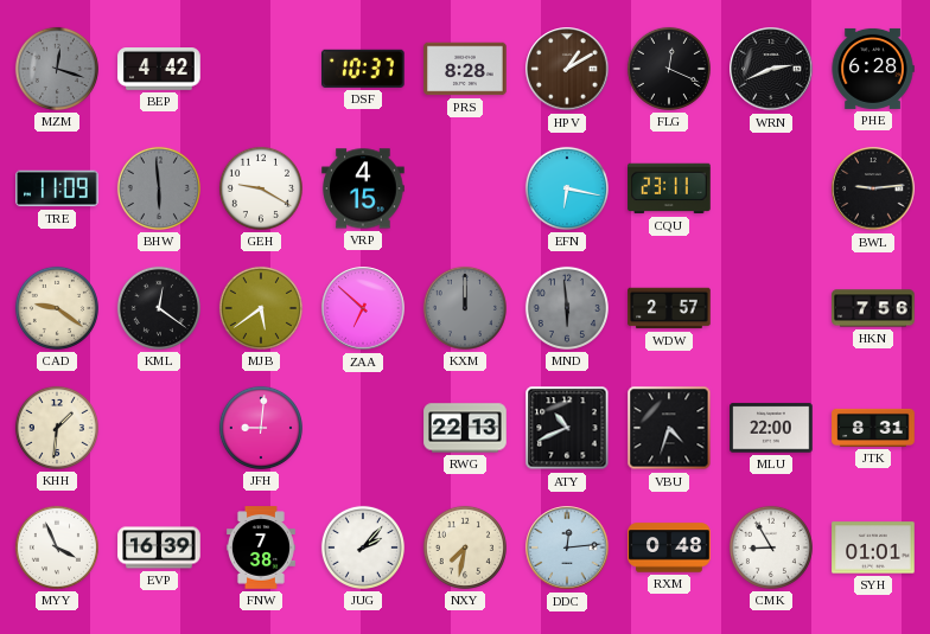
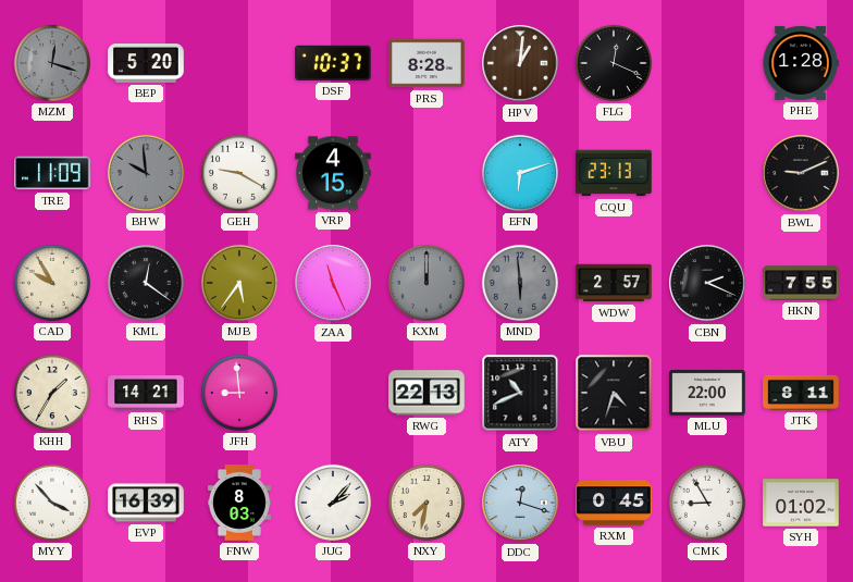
BEP: 4:42 -> 5:20
HPV: 1:10 -> 1:01
WRN: 2:41 -> none
PHE: 6:28 -> 1:28
BHW: 5:59 -> 9:59
EFN: 6:17 -> 6:12
CQU: 23:11 -> 23:13
BWL: 9:14 -> 9:11
CAD: 9:21 -> 9:55
MJB: 5:39 -> 5:36
ZAA: 6:52 -> 11:26
CBN: none -> 2:19
HKN: 7:56 -> 7:55
KHH: 1:31 -> 1:35
RHS: none -> 14:21
JFH: 9:01 -> 8:59
JTK: 8:31 -> 8:11
MYY: 3:56 -> 3:53
FNW: 7:38 -> 8:03
DDC: 12:14 -> 12:18
RXM: 0:48 -> 0:45
SYH: 01:01 -> 01:02
